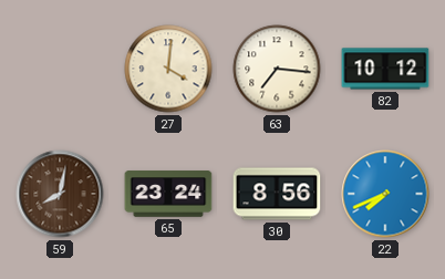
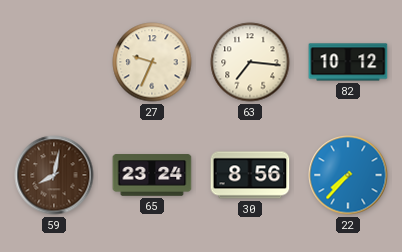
27: 4:01 -> 9:34
22: 7:41 -> 7:37
